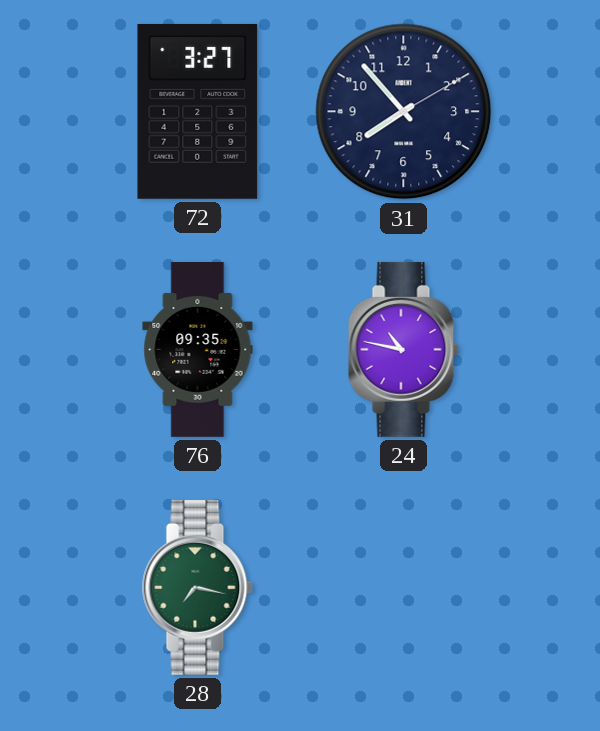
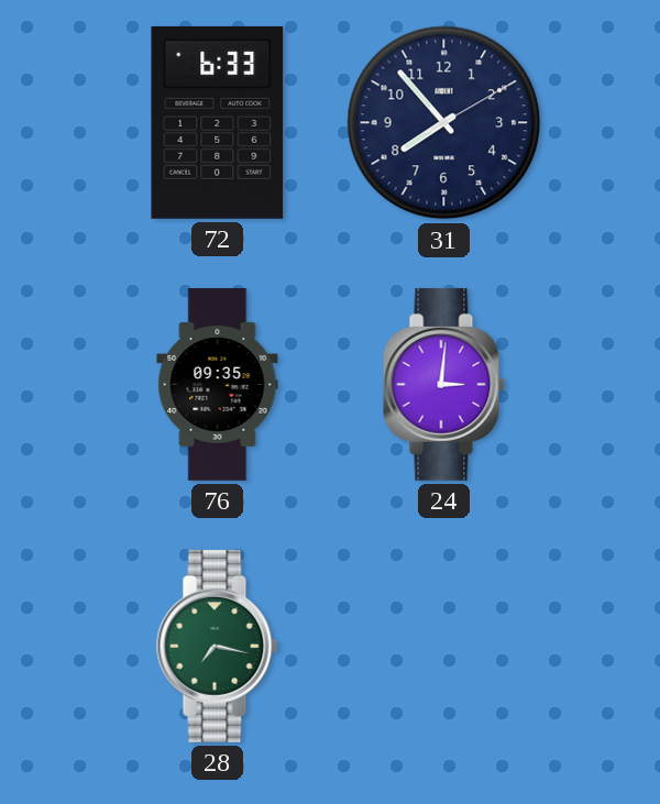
72: 3:27 -> 6:33
24: 10:47 -> 3:01
